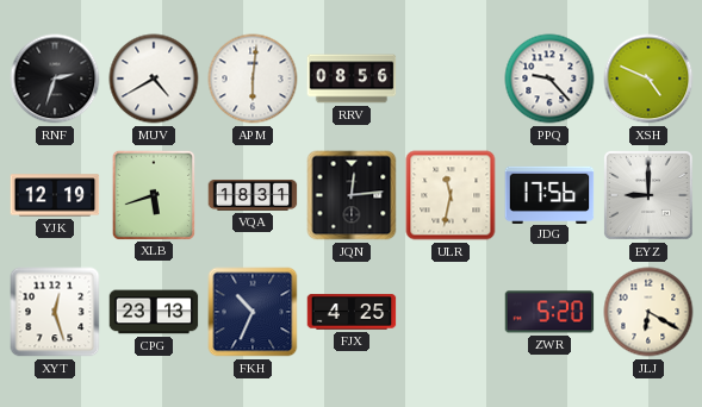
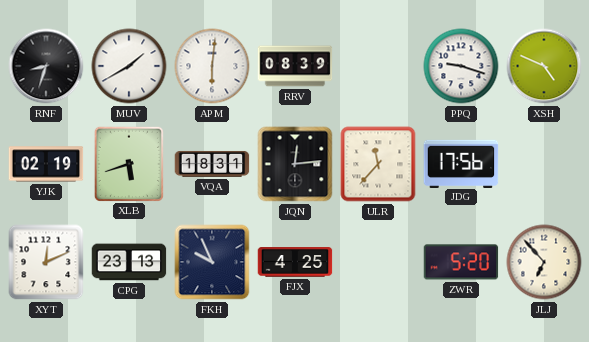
RNF: 2:33 -> 8:33
MUV: 4:40 -> 1:40
RRV: 08:56 -> 08:39
PPQ: 9:23 -> 9:18
YJK: 12:19 -> 02:19
ULR: 11:32 -> 11:37
EYZ: 9:00 -> none
XYT: 12:27 -> 12:11
FKH: 10:34 -> 9:56
JLJ: 6:20 -> 6:53
